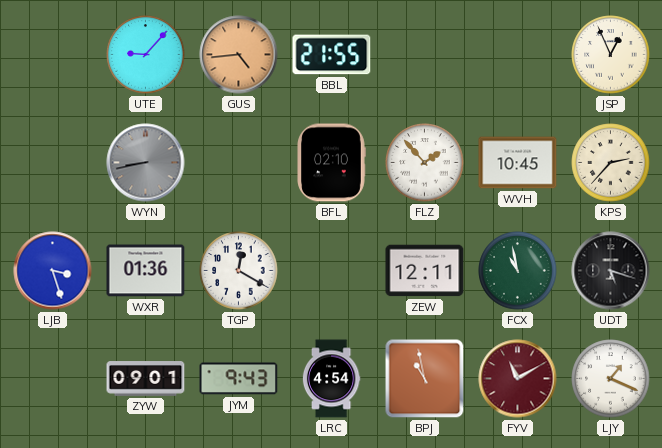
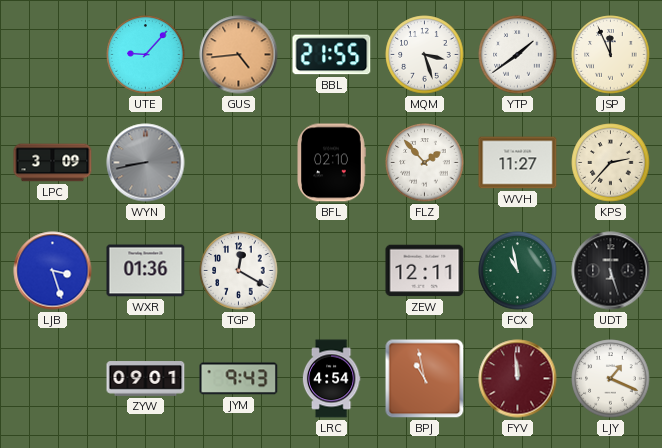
MQM: none -> 3:27
YTP: none -> 1:39
JSP: 12:56 -> 11:56
LPC: none -> 3:09
WVH: 10:45 -> 11:27
UDT: 5:18 -> 5:27
FYV: 11:10 -> 11:59
